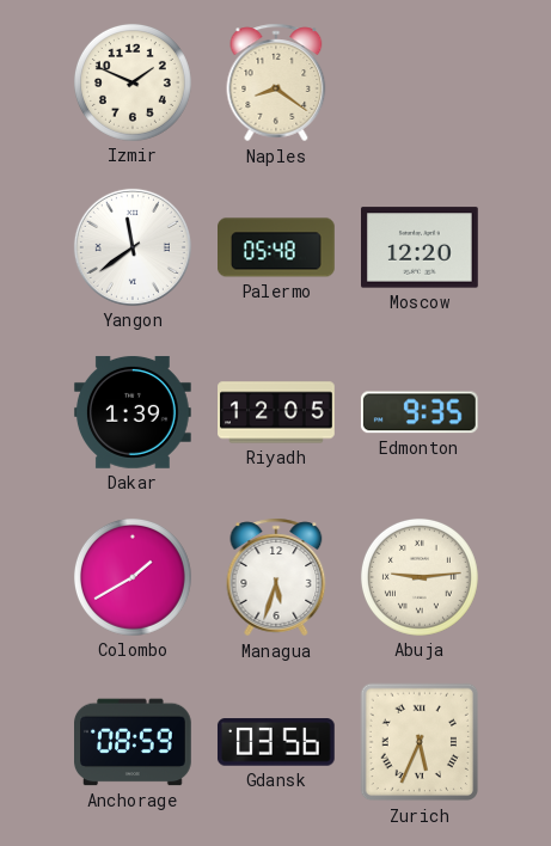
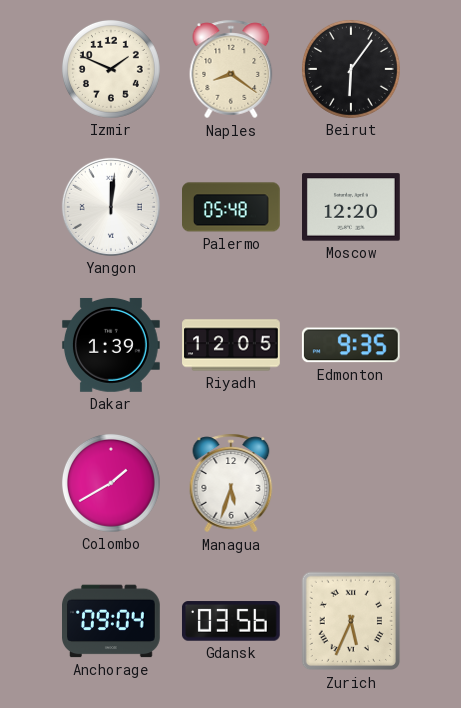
Beirut: none -> 6:06
Yangon: 11:39 -> 12:01
Abuja: 9:14 -> none
Anchorage: 08:59 -> 09:04
